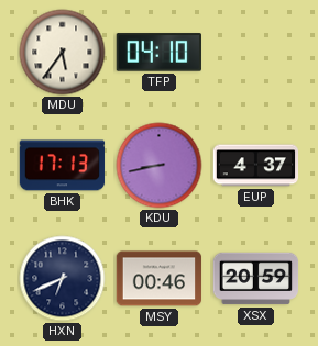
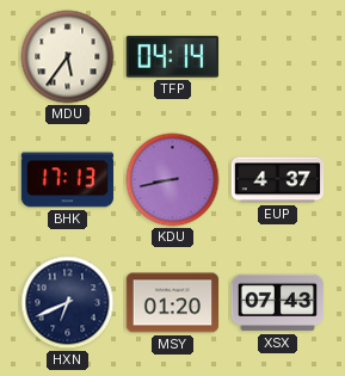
TFP: 04:10 -> 04:14
MSY: 00:46 -> 01:20
XSX: 20:59 -> 07:43
